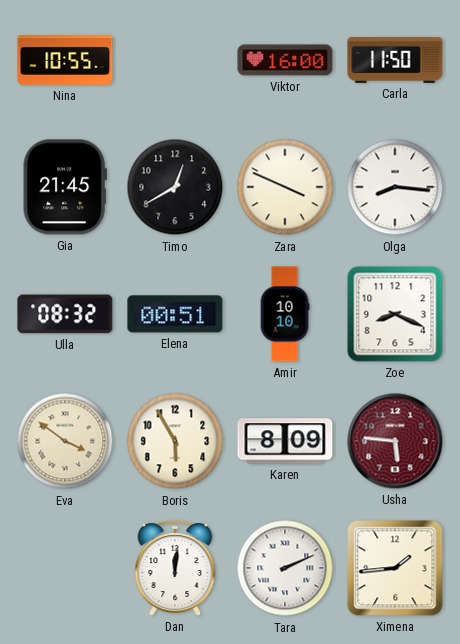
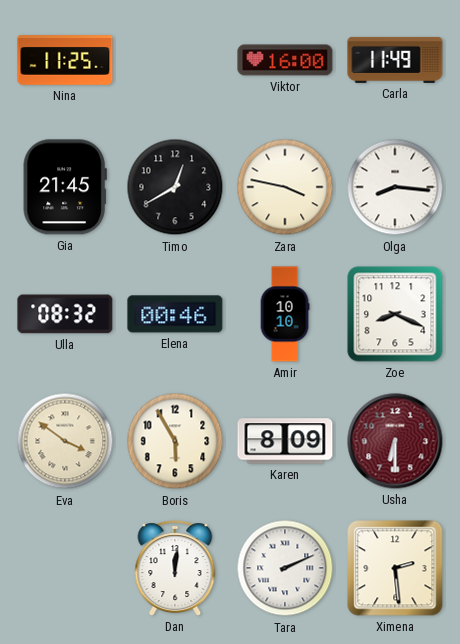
Nina: 10:55 -> 11:25
Carla: 11:50 -> 11:49
Zara: 3:49 -> 3:47
Elena: 00:51 -> 00:46
Usha: 5:46 -> 6:30
Ximena: 1:44 -> 2:29
